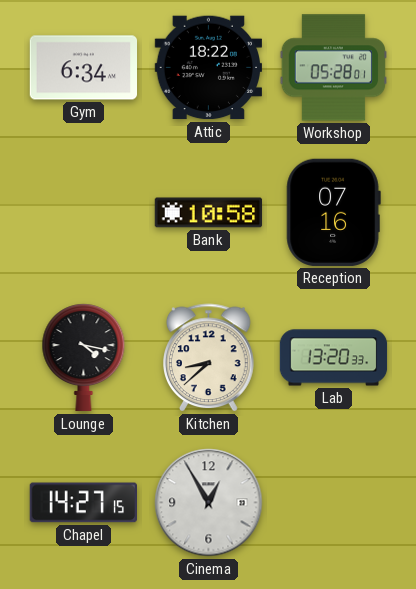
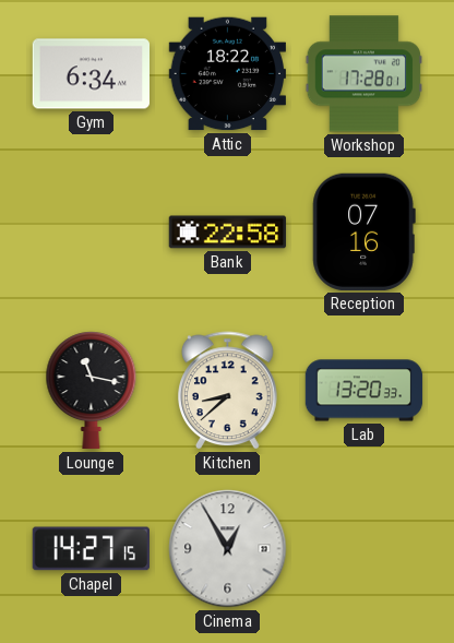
Workshop: 05:28 -> 17:28
Bank: 10:58 -> 22:58
Lounge: 4:17 -> 11:17
